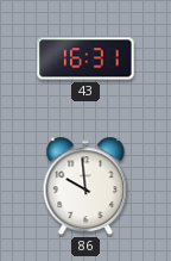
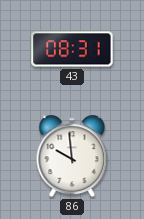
43: 16:31 -> 08:31
